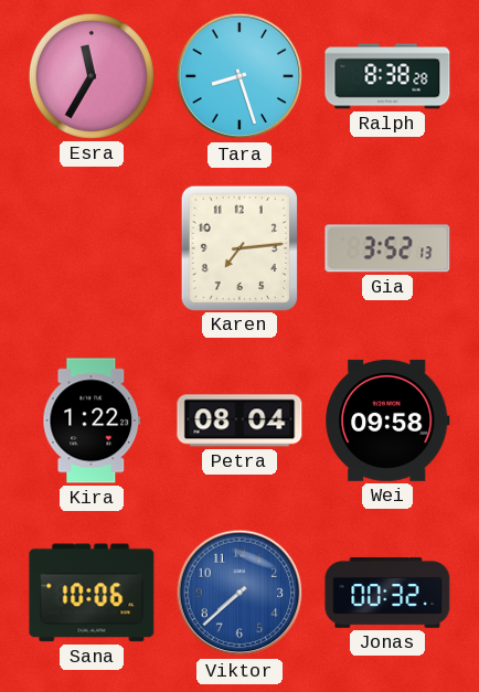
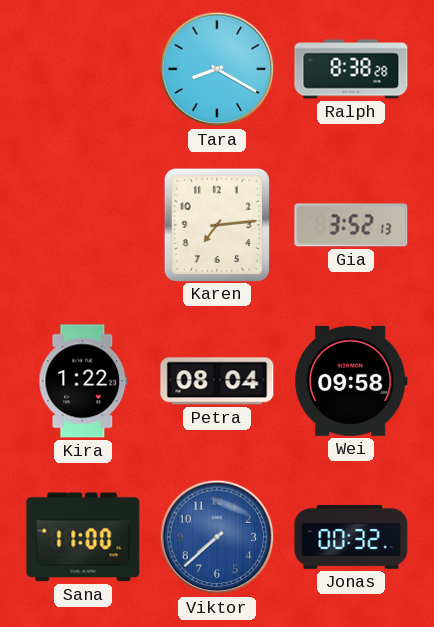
Esra: 11:35 -> none
Tara: 8:27 -> 8:20
Sana: 10:06 -> 11:00
